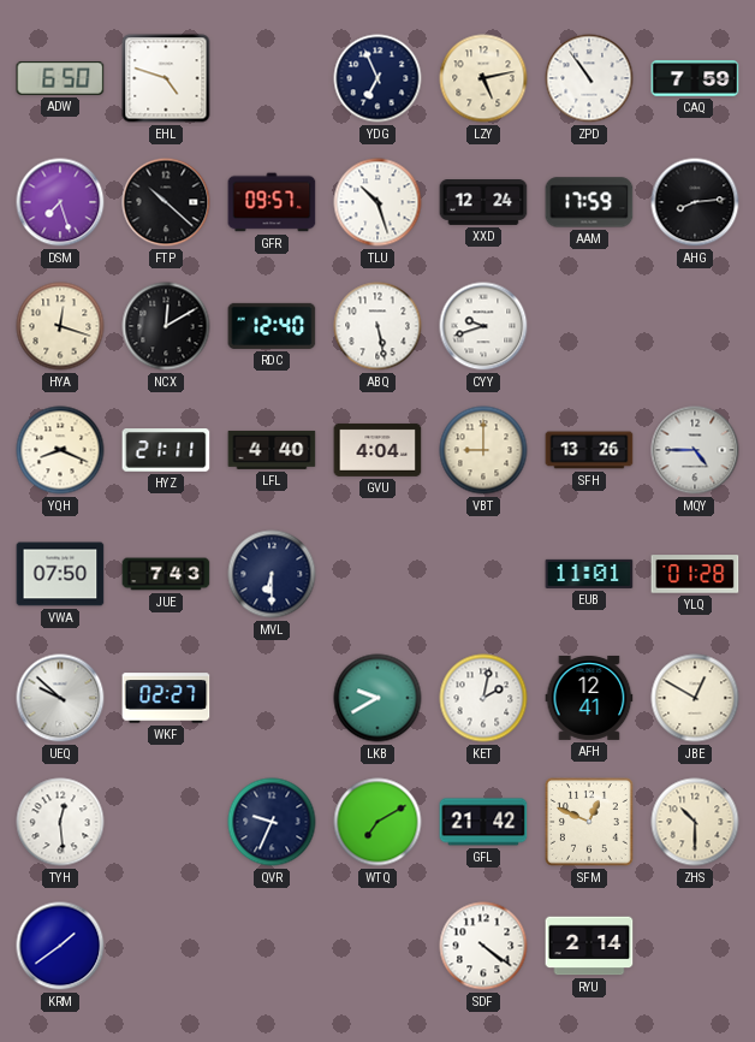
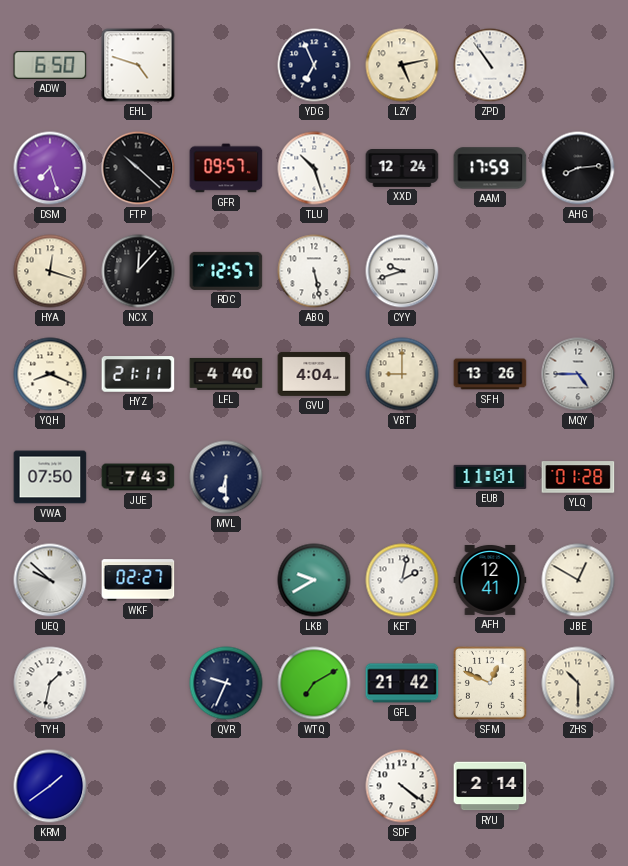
CAQ: 7:59 -> none
NCX: 12:10 -> 12:07
RDC: 12:40 -> 12:57
TYH: 12:29 -> 1:32
